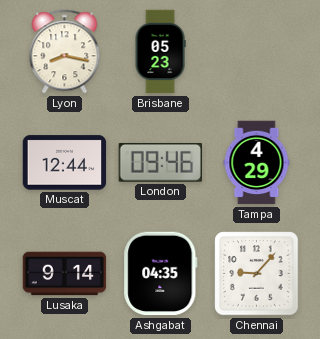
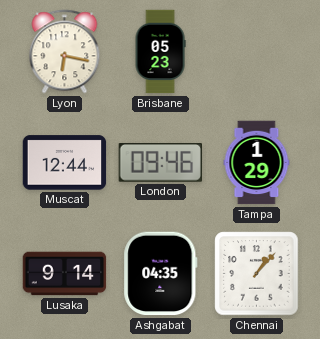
Lyon: 8:17 -> 6:17
Tampa: 4:29 -> 1:29
Chennai: 9:07 -> 1:07
